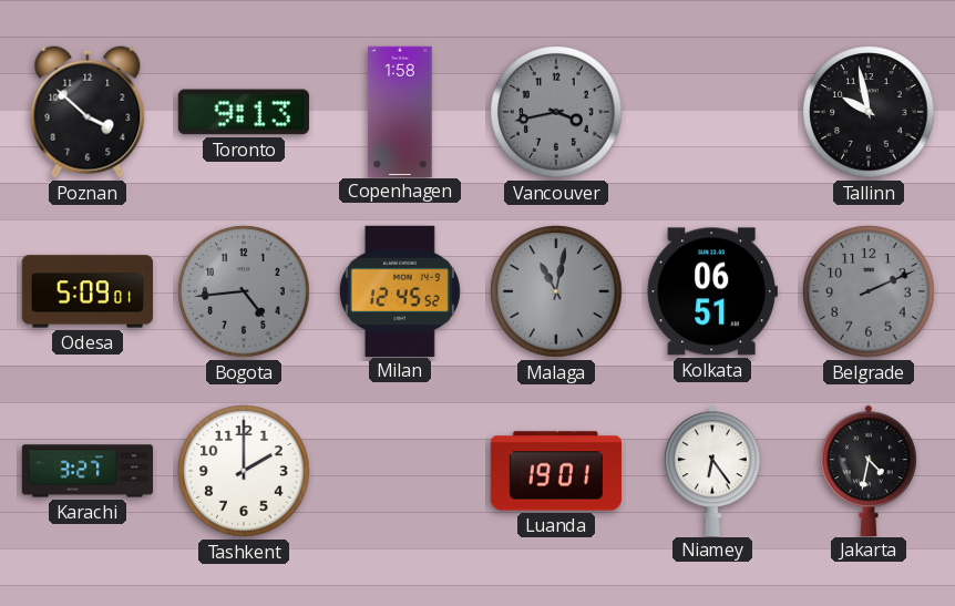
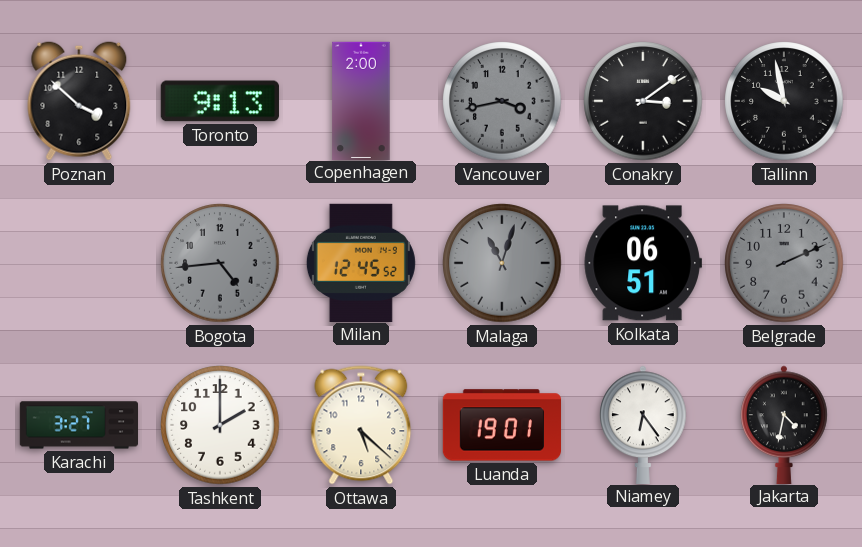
Copenhagen: 1:58 -> 2:00
Conakry: none -> 3:09
Odesa: 5:09 -> none
Malaga: 11:02 -> 11:03
Ottawa: none -> 5:22
